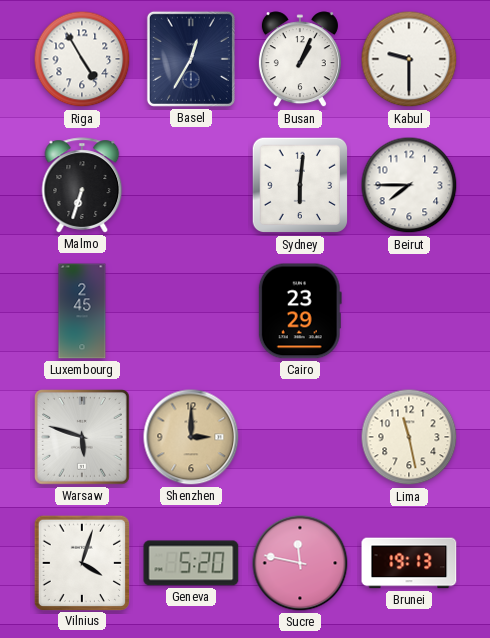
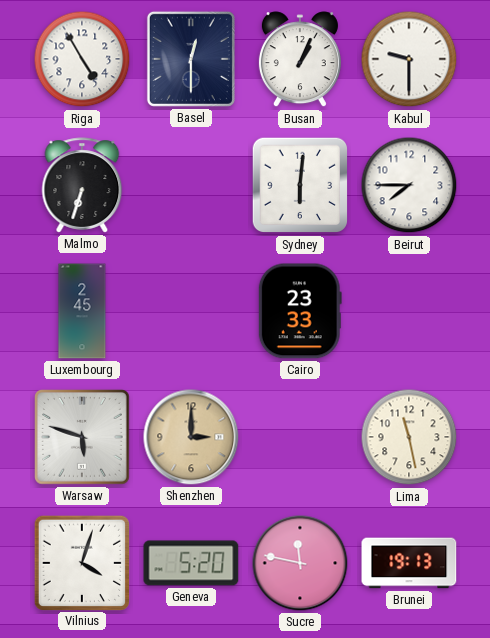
Basel: 12:35 -> 12:30
Cairo: 23:29 -> 23:33
